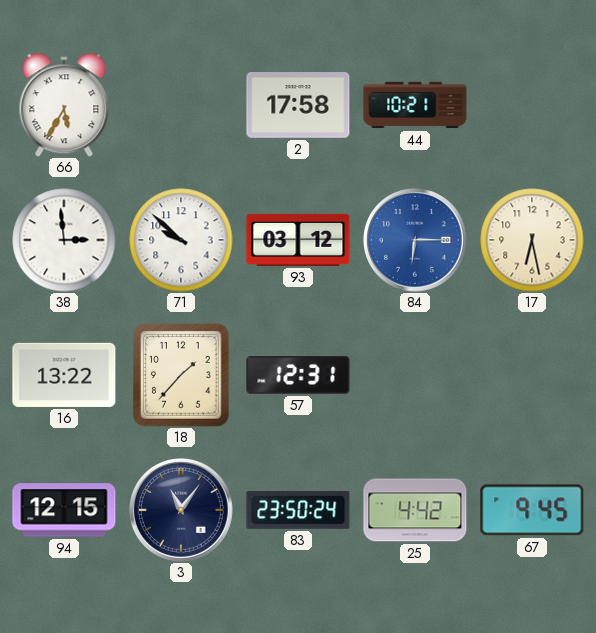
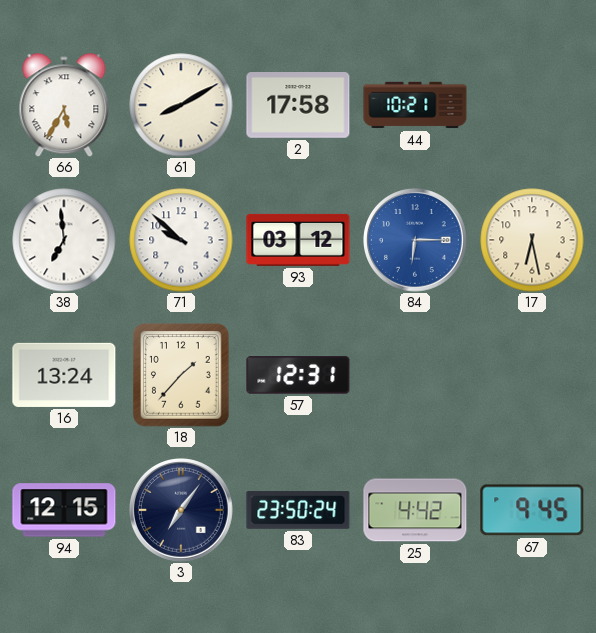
61: none -> 8:10
38: 2:59 -> 6:59
16: 13:22 -> 13:24
3: 11:06 -> 7:06
